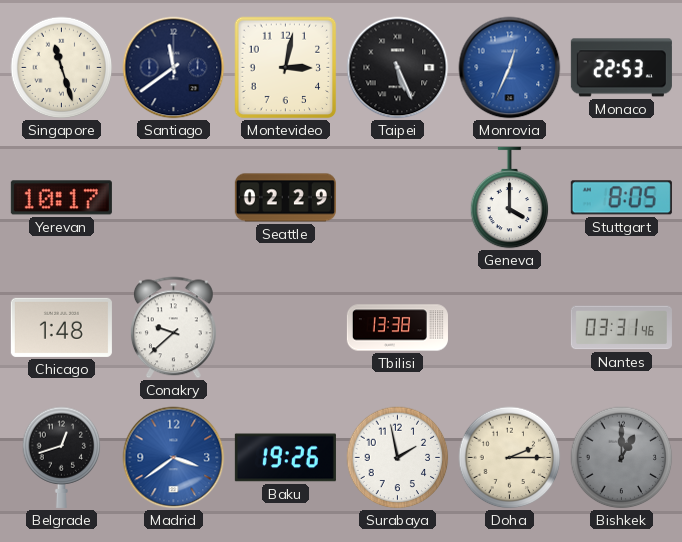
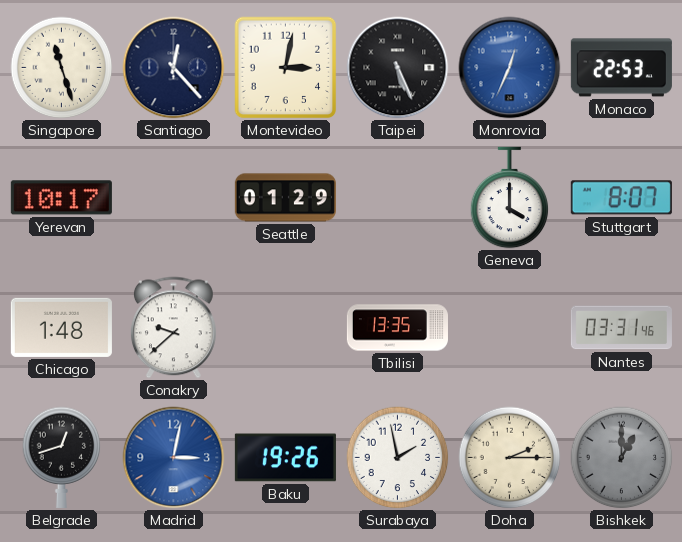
Santiago: 11:39 -> 12:23
Seattle: 02:29 -> 01:29
Stuttgart: 8:05 -> 8:07
Tbilisi: 13:38 -> 13:35
Madrid: 3:39 -> 3:02
